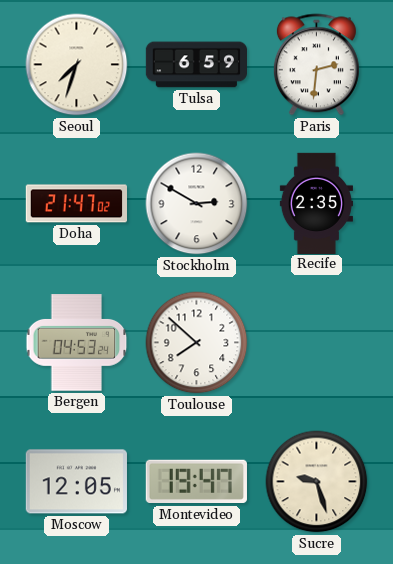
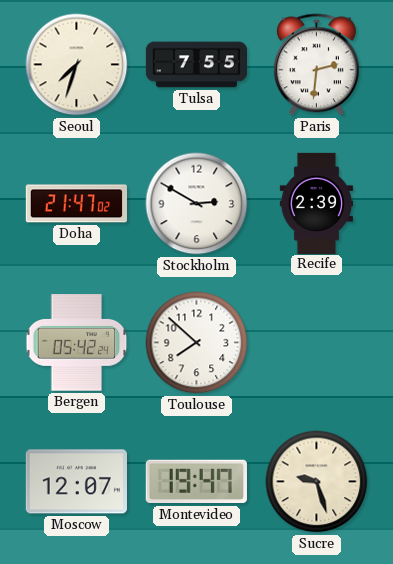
Tulsa: 6:59 -> 7:55
Recife: 2:35 -> 2:39
Bergen: 04:53 -> 05:42
Moscow: 12:05 -> 12:07
